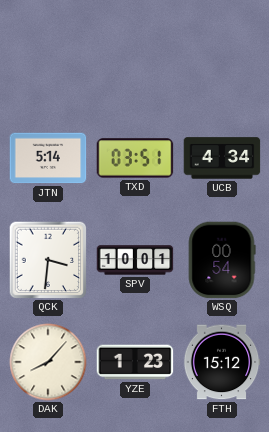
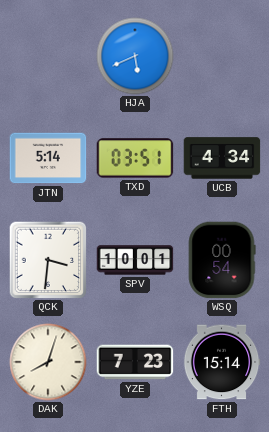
HJA: none -> 5:41
DAK: 8:07 -> 8:03
YZE: 1:23 -> 7:23
FTH: 15:12 -> 15:14
